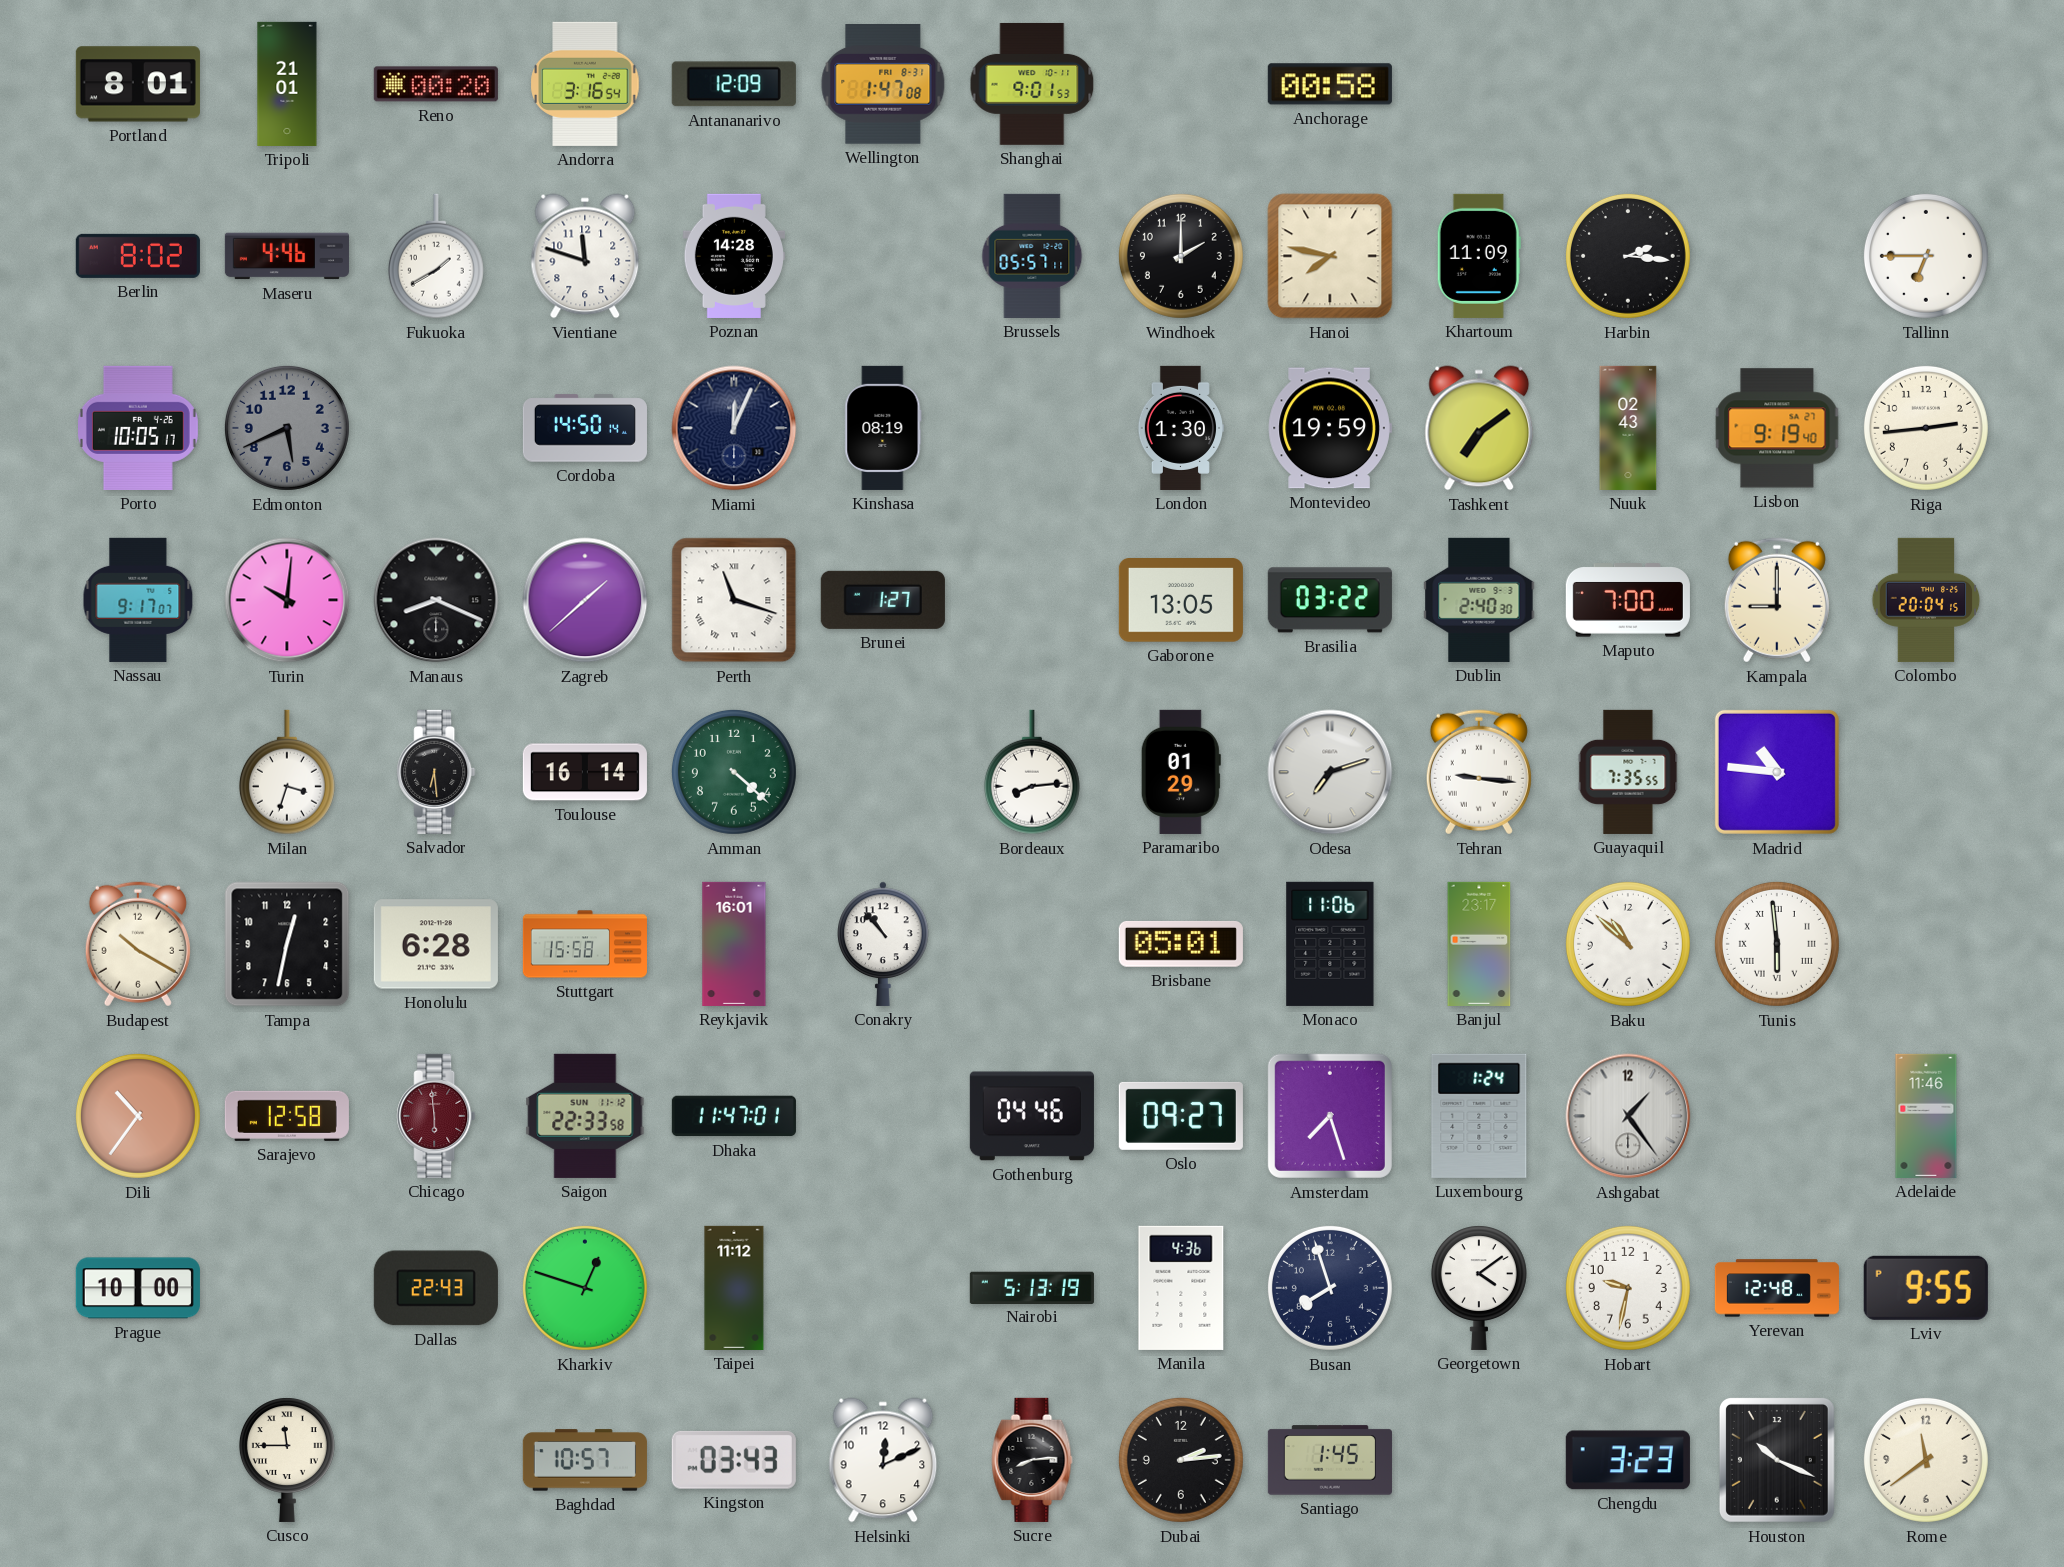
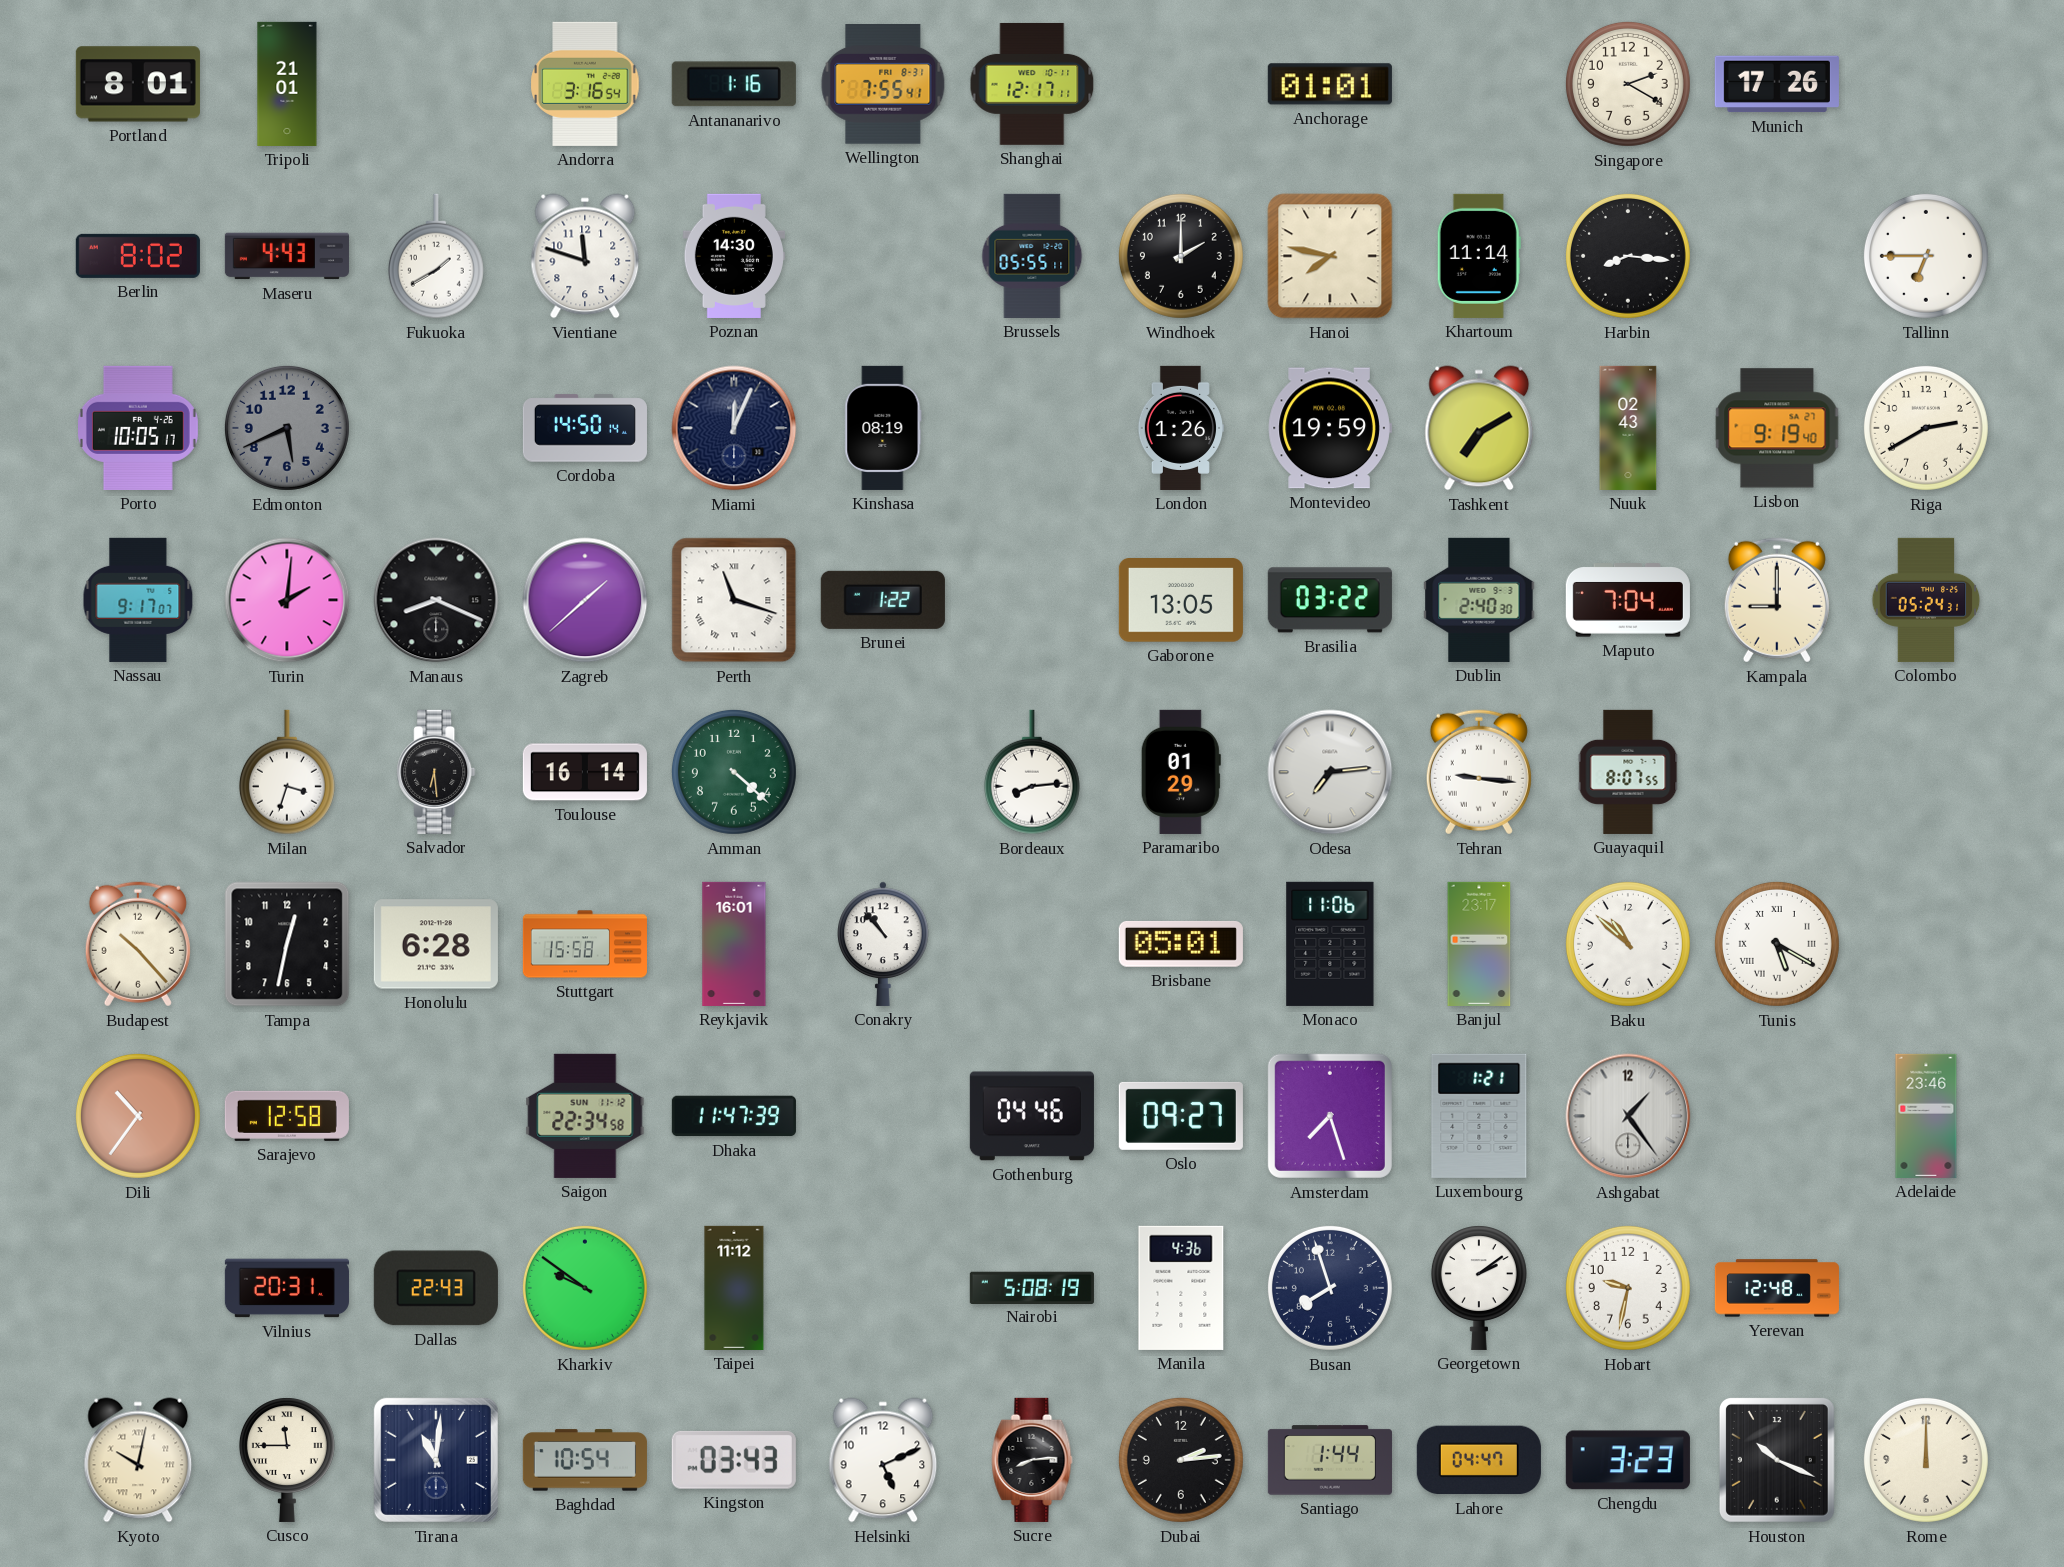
Reno: 00:20 -> none
Antananarivo: 12:09 -> 1:16
Wellington: 1:47 -> 7:55
Shanghai: 9:01 -> 12:17
Anchorage: 00:58 -> 01:01
Singapore: none -> 2:20
Munich: none -> 17:26
Maseru: 4:46 -> 4:43
Poznan: 14:28 -> 14:30
Brussels: 05:57 -> 05:55
Khartoum: 11:09 -> 11:14
Harbin: 2:16 -> 8:16
London: 1:30 -> 1:26
Tashkent: 7:09 -> 7:10
Riga: 2:44 -> 2:40
Turin: 10:01 -> 2:01
Brunei: 1:27 -> 1:22
Maputo: 7:00 -> 7:04
Colombo: 20:04 -> 05:24
Odesa: 7:12 -> 7:14
Guayaquil: 7:35 -> 8:07
Madrid: 10:46 -> none
Budapest: 10:20 -> 10:23
Tunis: 5:59 -> 5:20
Chicago: 5:59 -> none
Saigon: 22:33 -> 22:34
Dhaka: 11:47:01 -> 11:47:39
Luxembourg: 1:24 -> 1:21
Adelaide: 11:46 -> 23:46
Prague: 10:00 -> none
Vilnius: none -> 20:31
Kharkiv: 12:48 -> 9:51
Nairobi: 5:13 -> 5:08
Georgetown: 4:09 -> 2:09
Lviv: 9:55 -> none
Kyoto: none -> 10:02
Tirana: none -> 11:01
Baghdad: 10:57 -> 10:54
Helsinki: 12:11 -> 5:11
Santiago: 1:45 -> 1:44
Lahore: none -> 04:47
Rome: 11:39 -> 12:00
